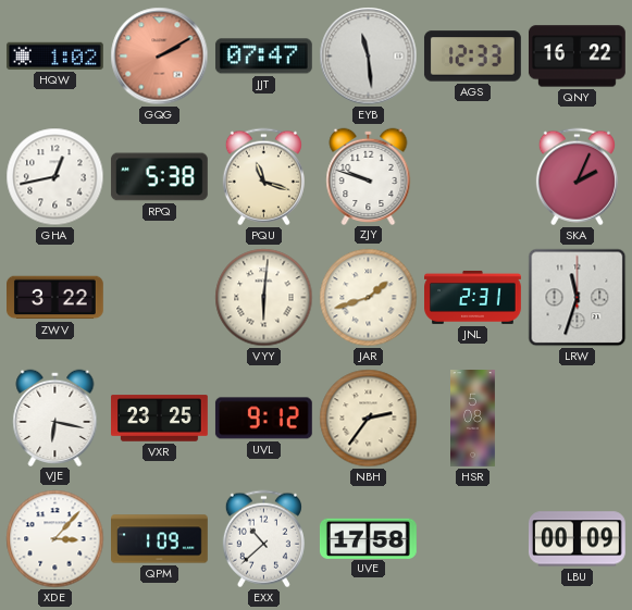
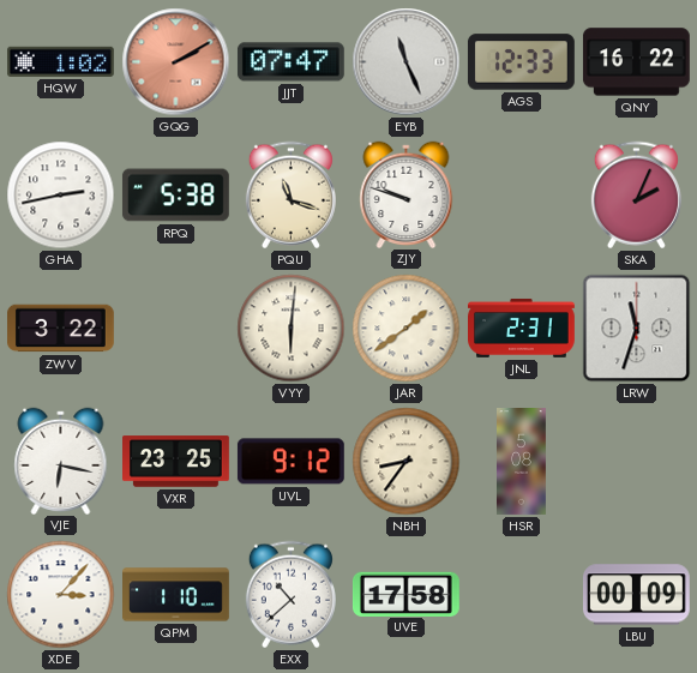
EYB: 11:29 -> 11:26
GHA: 12:43 -> 2:43
JAR: 1:42 -> 1:39
NBH: 2:36 -> 8:36
QPM: 1:09 -> 1:10
